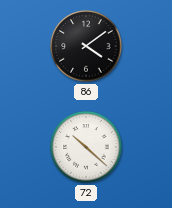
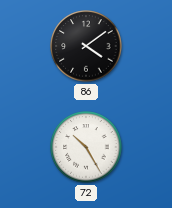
72: 10:22 -> 10:25
